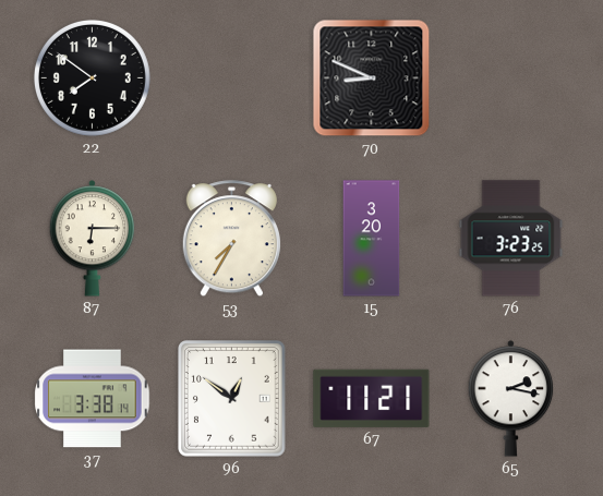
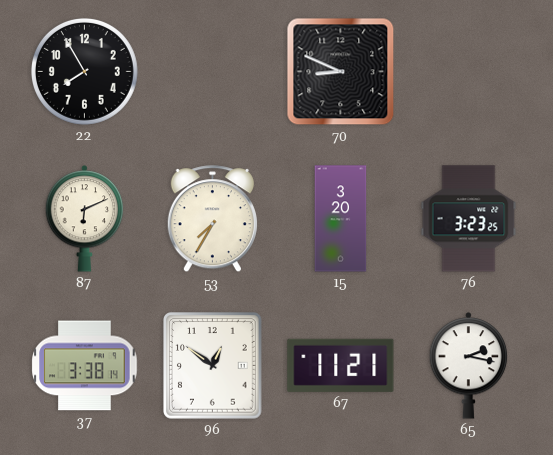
22: 7:51 -> 7:55
87: 6:15 -> 6:11
